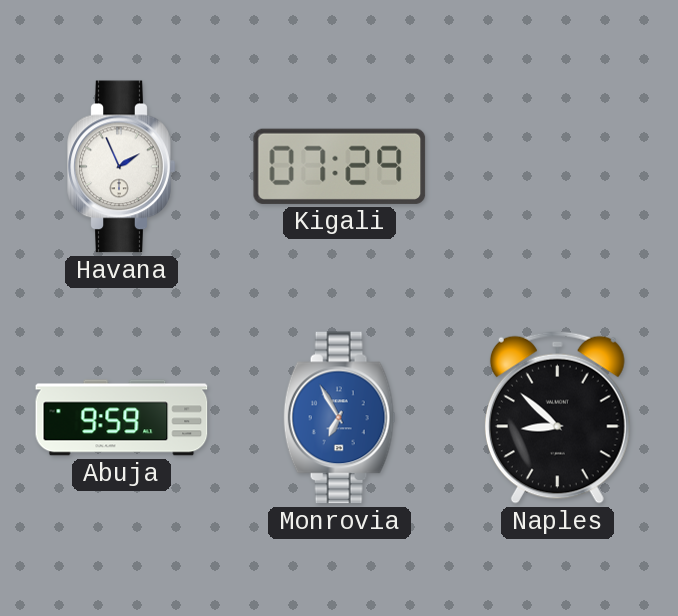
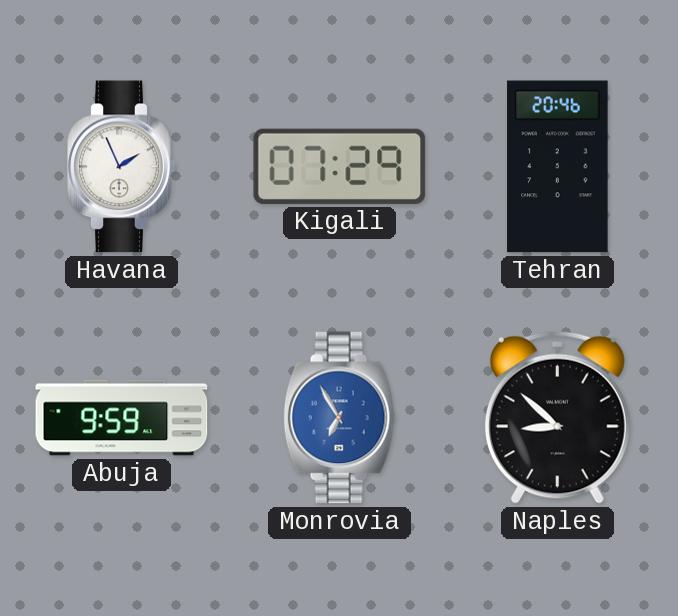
Tehran: none -> 20:46
